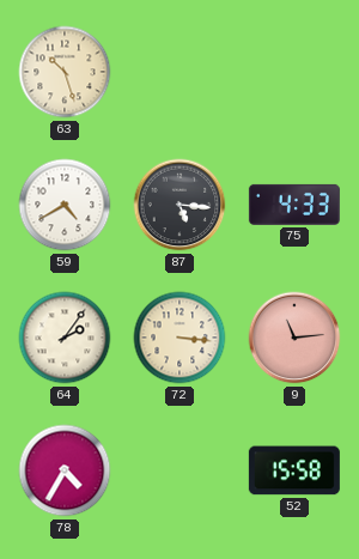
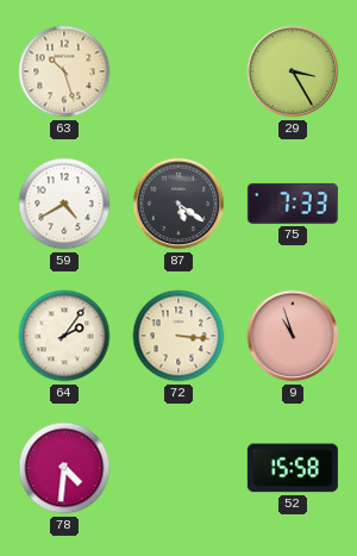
29: none -> 3:25
87: 5:16 -> 5:21
75: 4:33 -> 7:33
9: 11:14 -> 10:57
78: 4:35 -> 4:31
